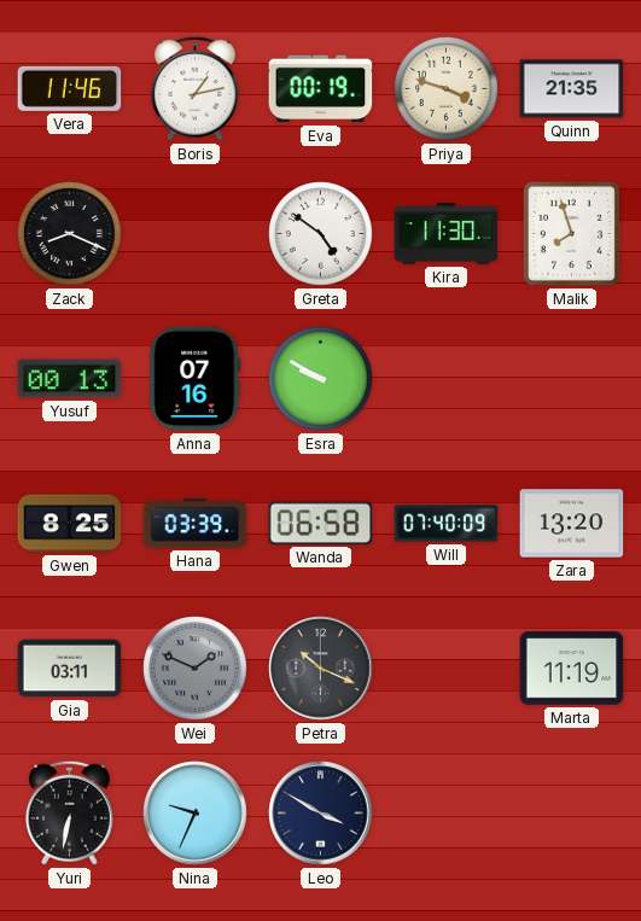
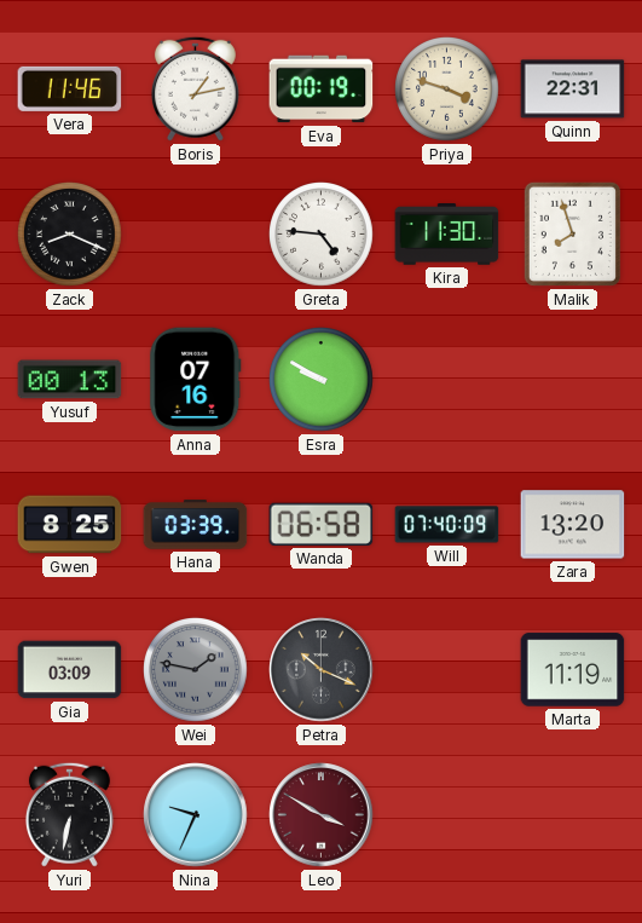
Quinn: 21:35 -> 22:31
Greta: 4:51 -> 4:46
Gia: 03:11 -> 03:09
Wei: 1:49 -> 1:47
Leo dial: navy -> burgundy
